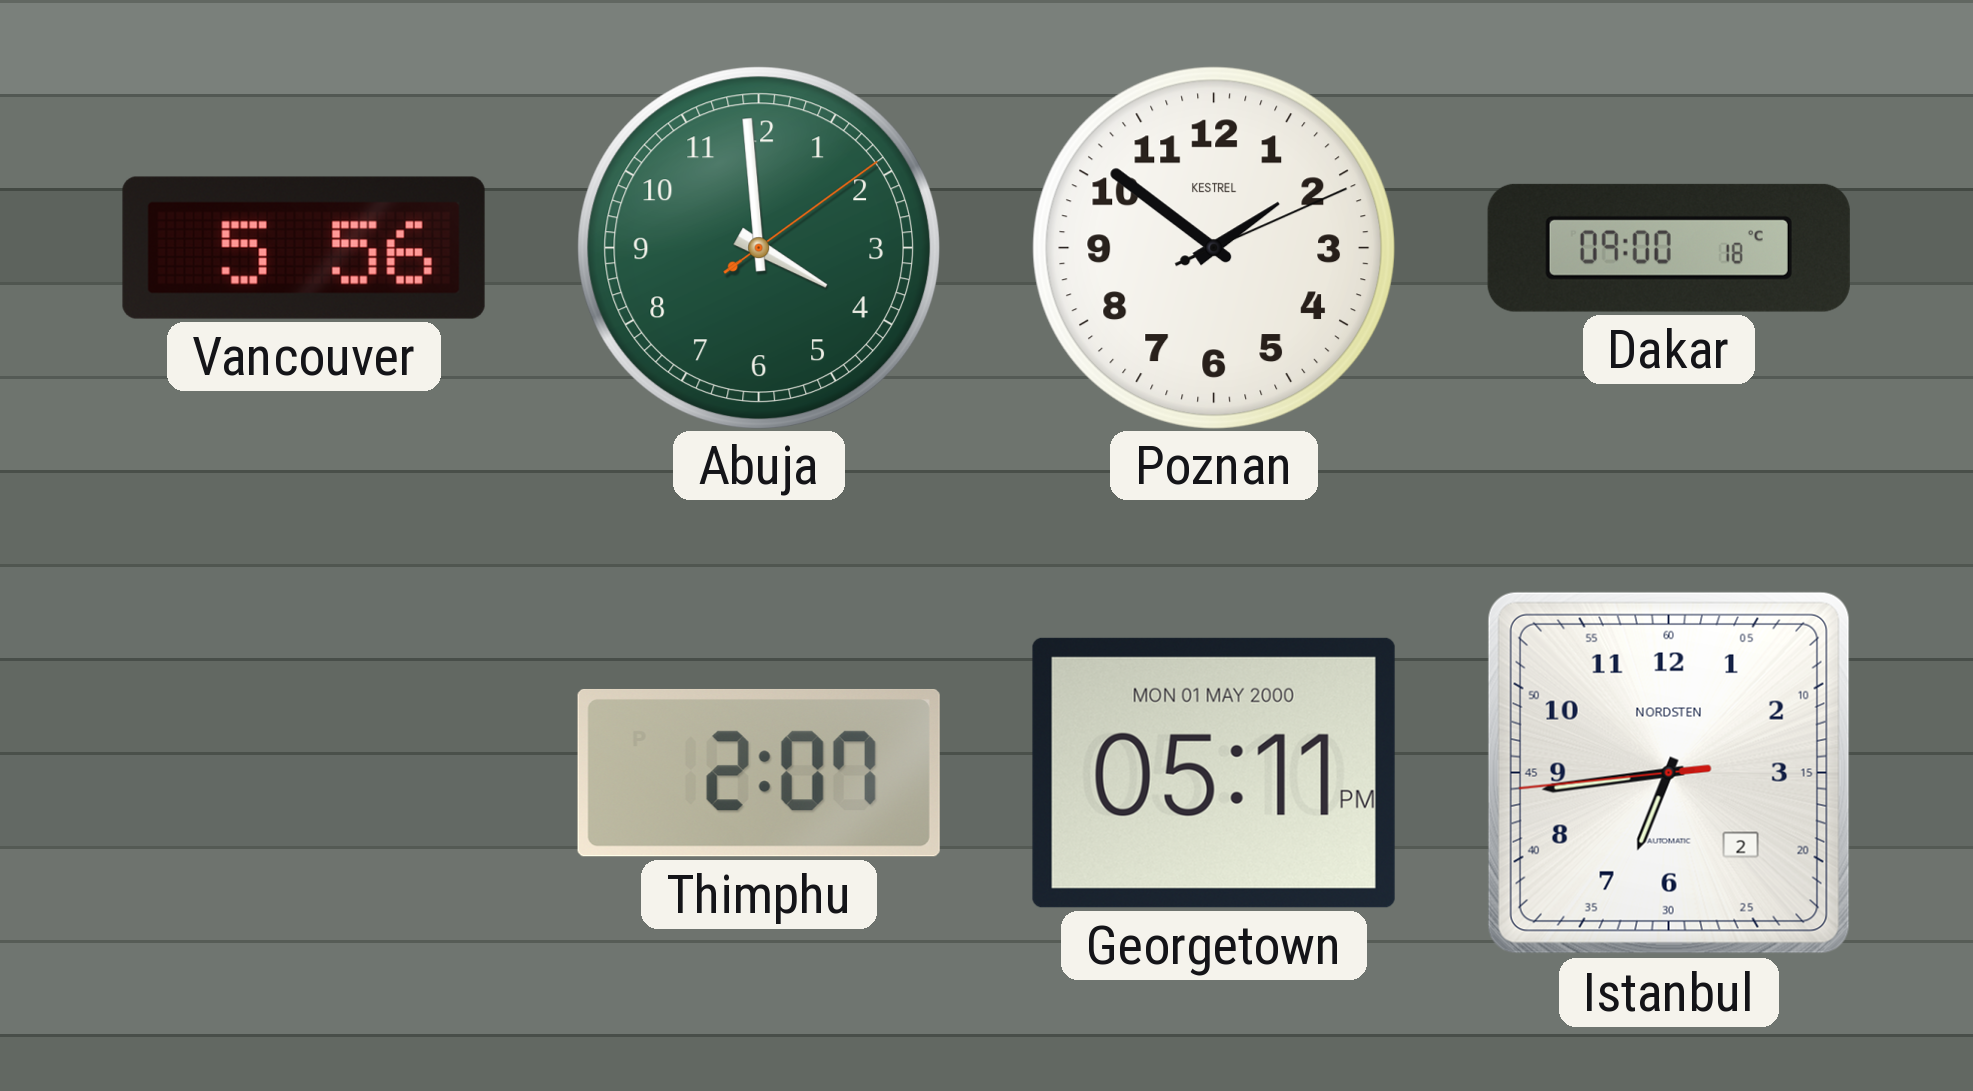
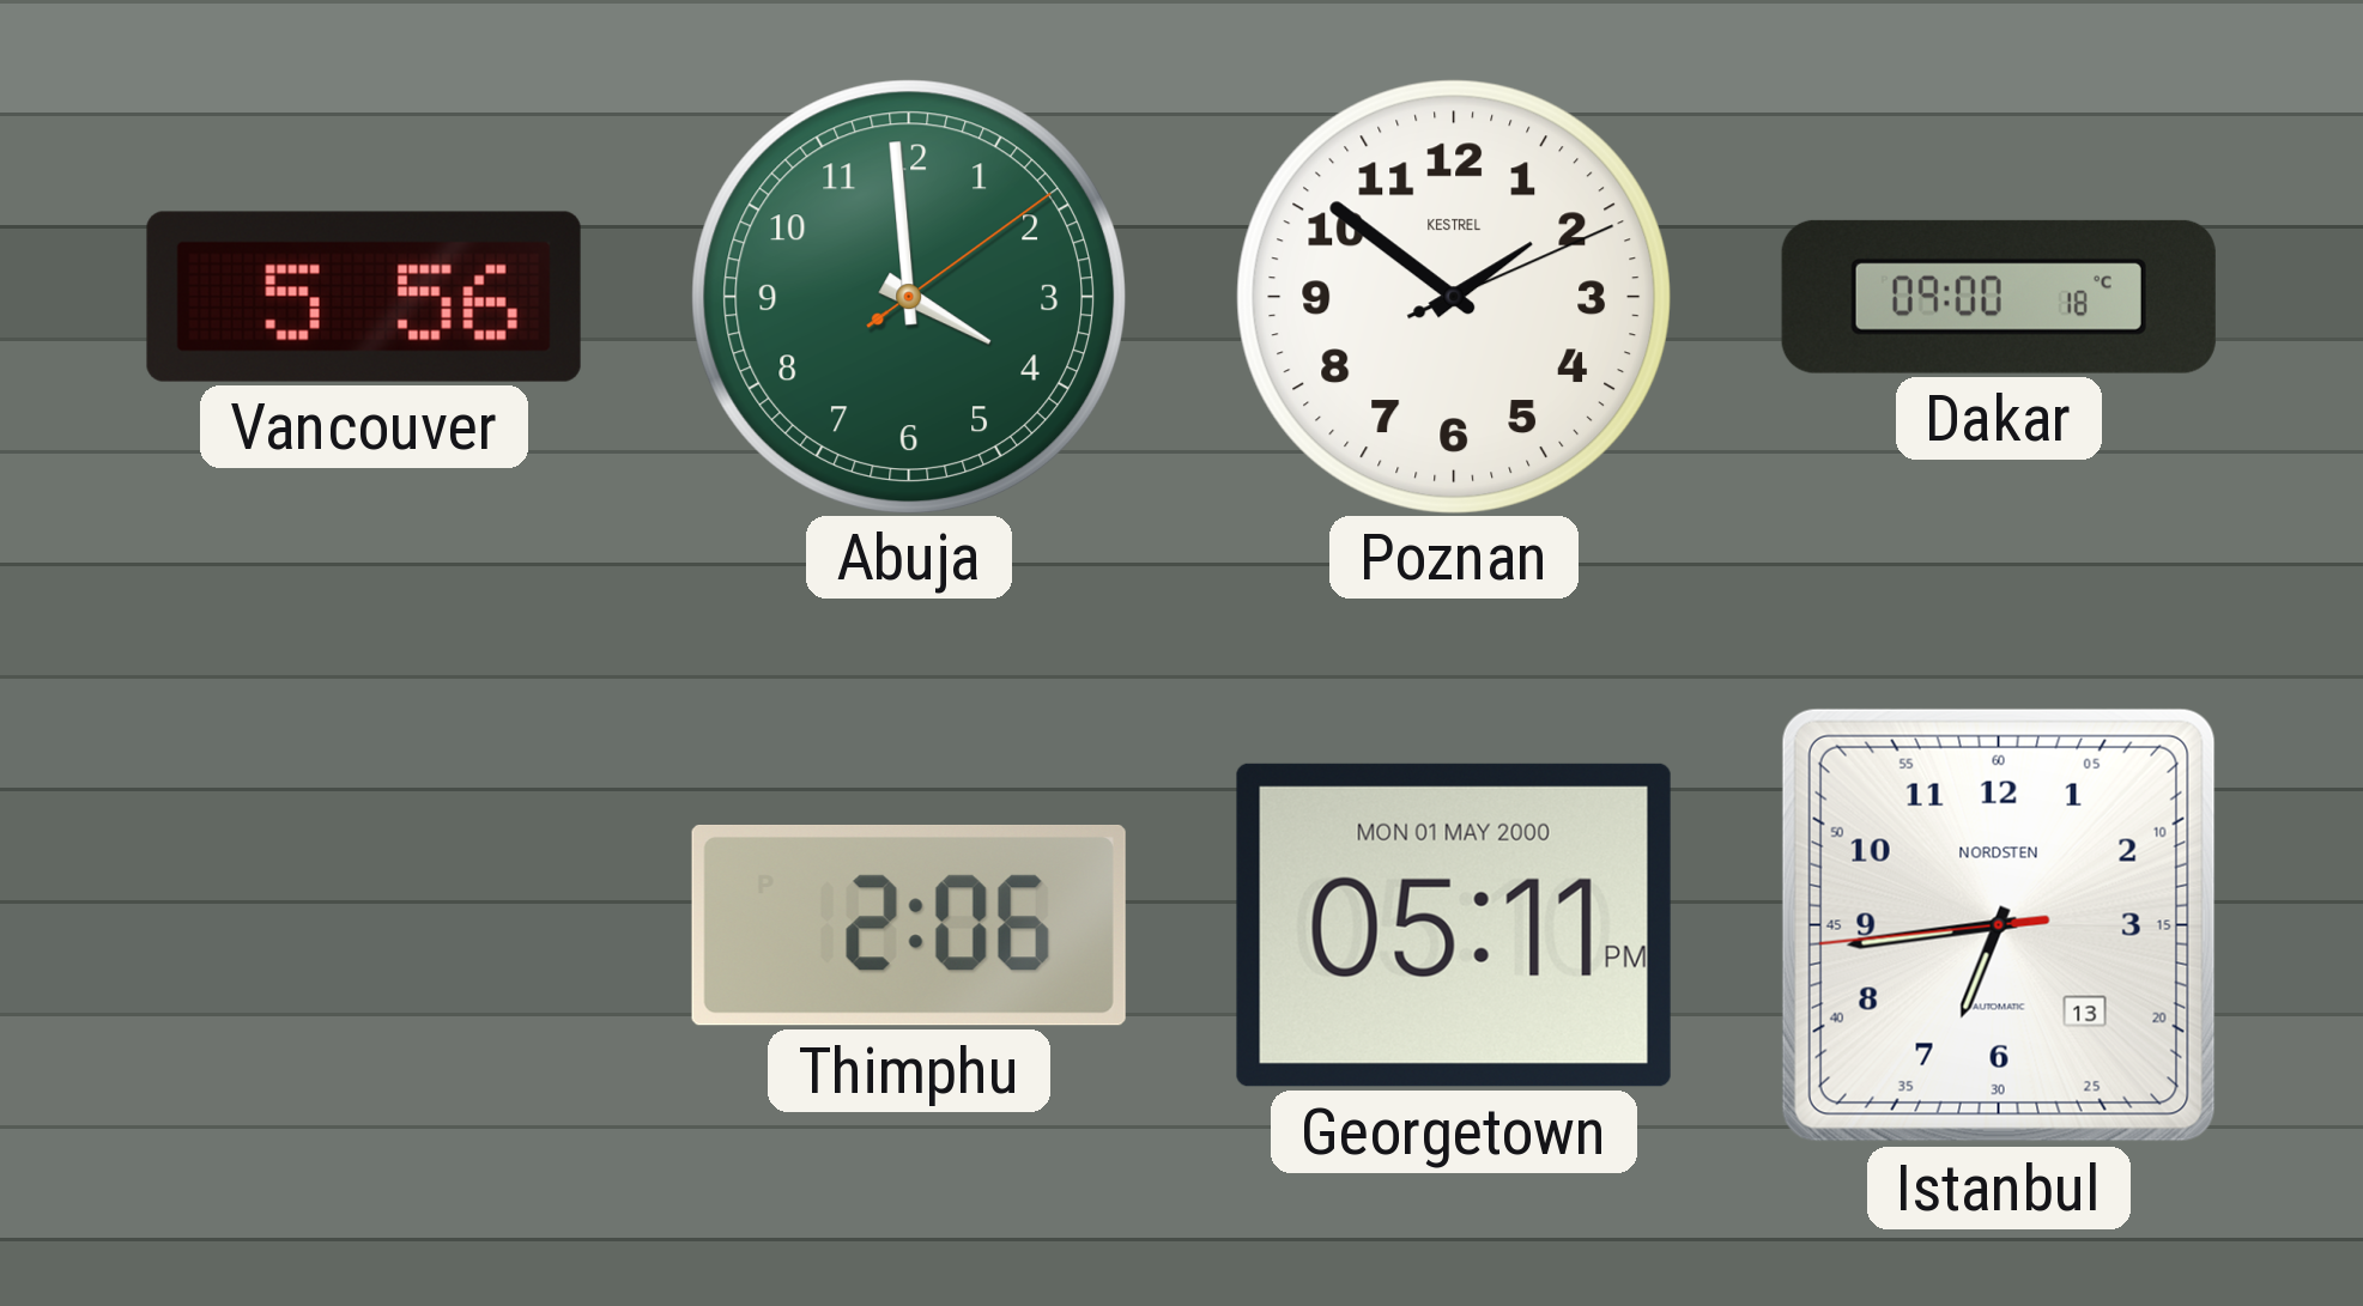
Thimphu: 2:07 -> 2:06
Istanbul date: 2 -> 13
